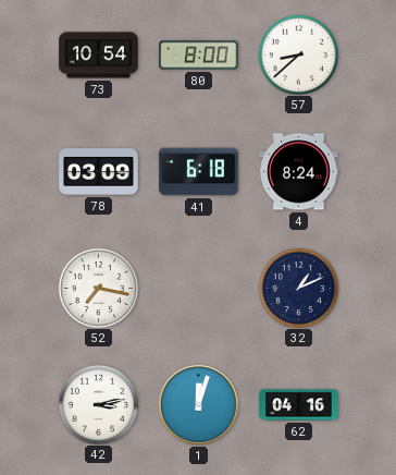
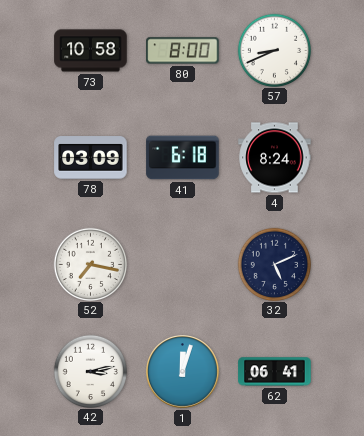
73: 10:54 -> 10:58
57: 8:38 -> 8:41
32: 1:11 -> 5:11
62: 04:16 -> 06:41
